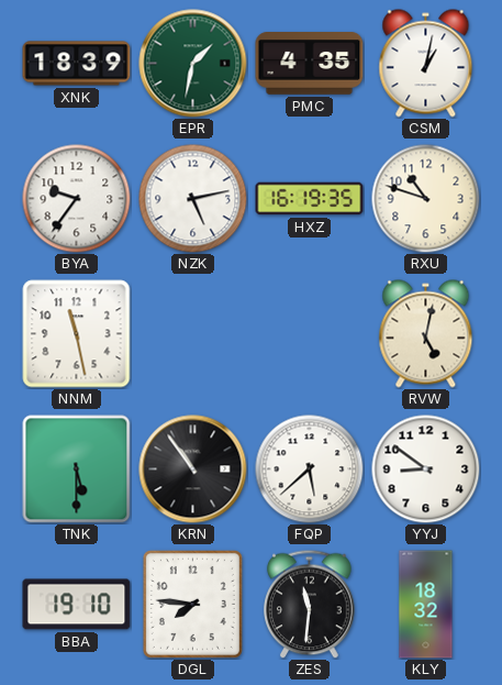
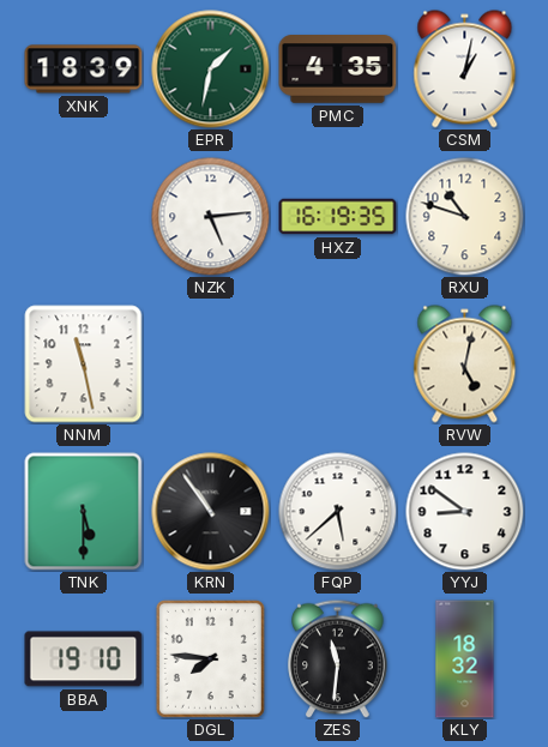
BYA: 9:36 -> none
NZK: 5:13 -> 5:14
